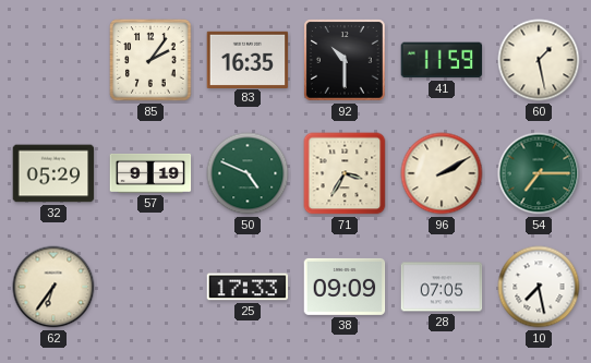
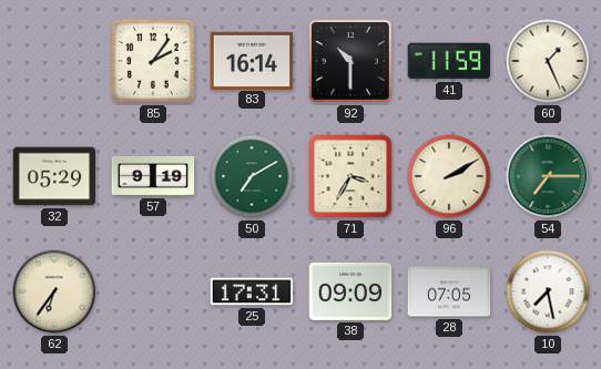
83: 16:35 -> 16:14
60: 1:28 -> 1:26
50: 4:49 -> 7:10
25: 17:33 -> 17:31
